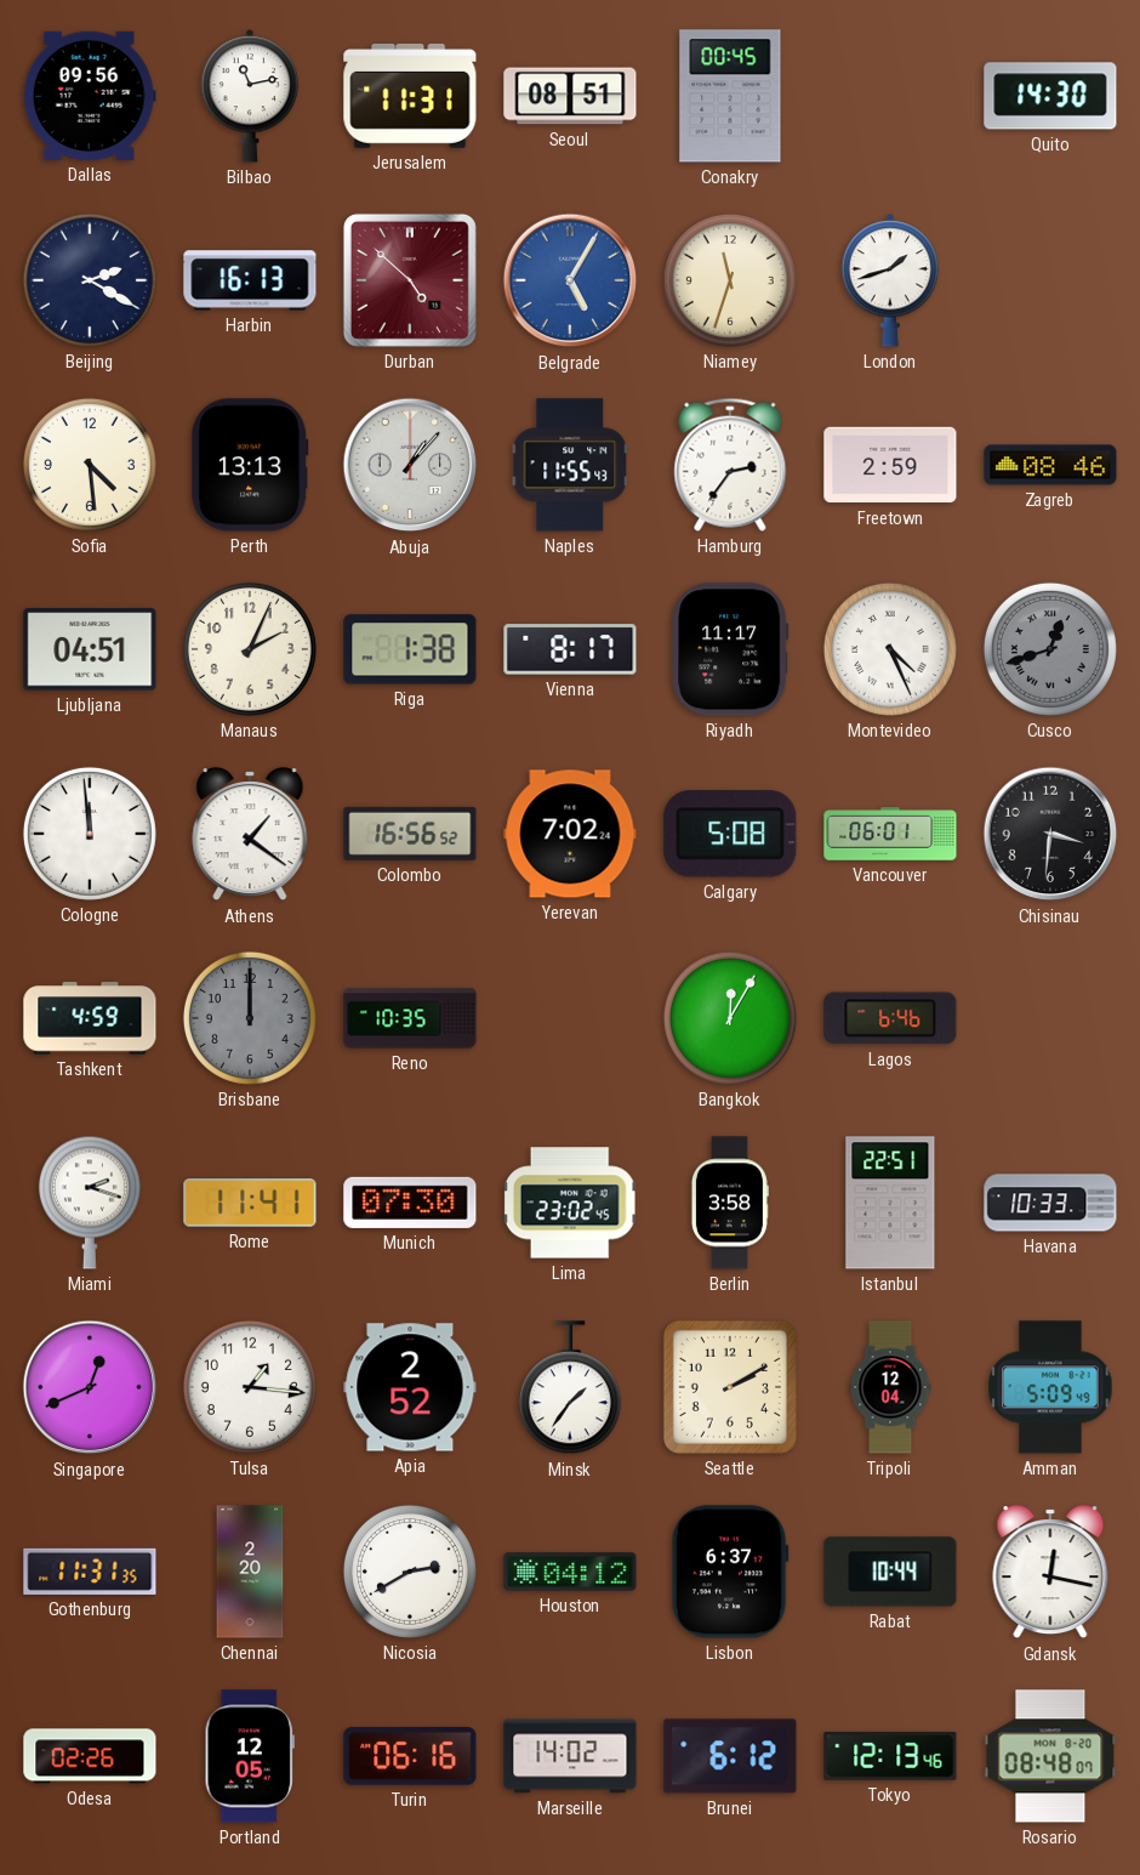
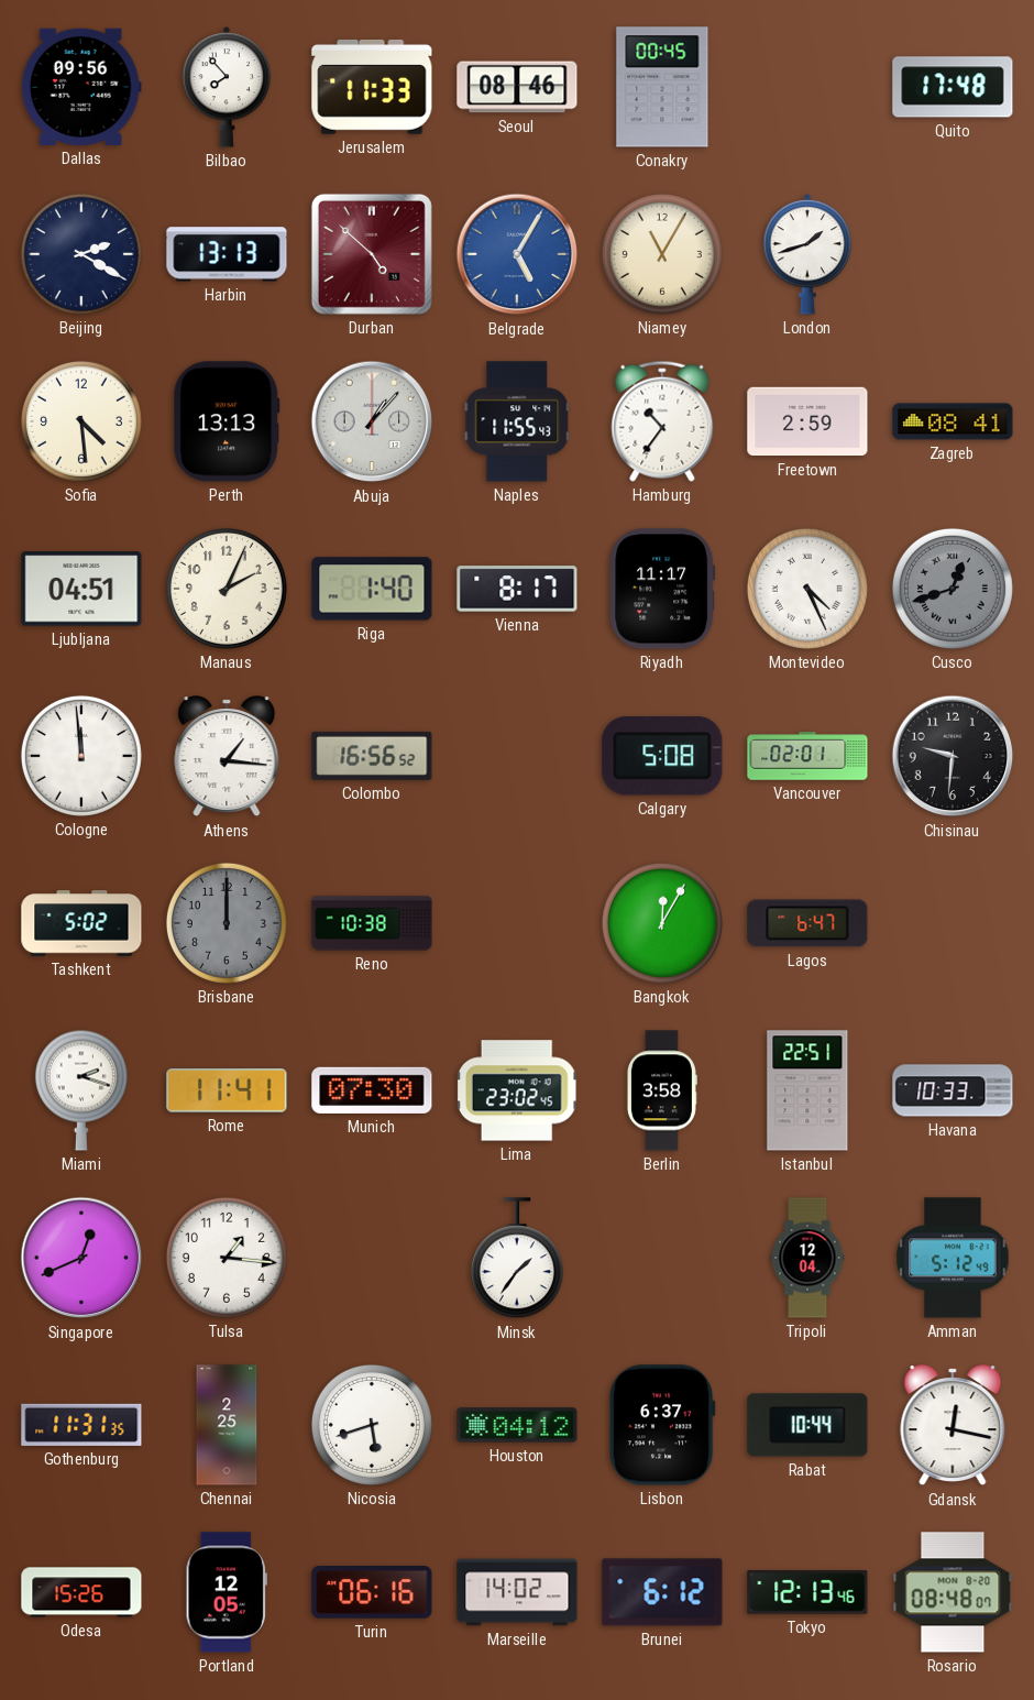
Bilbao: 11:13 -> 7:53
Jerusalem: 11:31 -> 11:33
Seoul: 08:51 -> 08:46
Quito: 14:30 -> 17:48
Harbin: 16:13 -> 13:13
Niamey: 11:33 -> 11:05
Hamburg: 2:36 -> 10:36
Zagreb: 08:46 -> 08:41
Riga: 1:38 -> 1:40
Athens: 1:21 -> 1:16
Yerevan: 7:02 -> none
Vancouver: 06:01 -> 02:01
Chisinau: 3:31 -> 9:31
Tashkent: 4:59 -> 5:02
Reno: 10:35 -> 10:38
Lagos: 6:46 -> 6:47
Apia: 2:52 -> none
Seattle: 2:10 -> none
Amman: 5:09 -> 5:12
Chennai: 2:20 -> 2:25
Nicosia: 2:40 -> 5:42
Odesa: 02:26 -> 15:26
